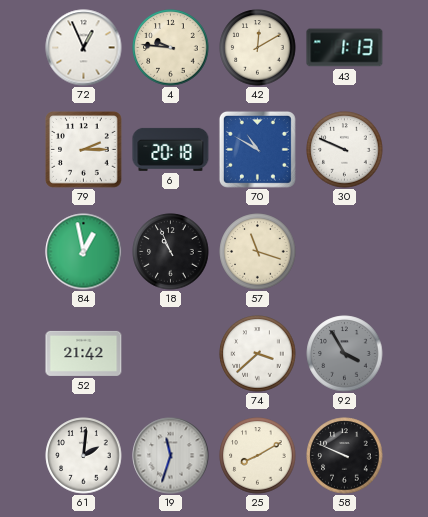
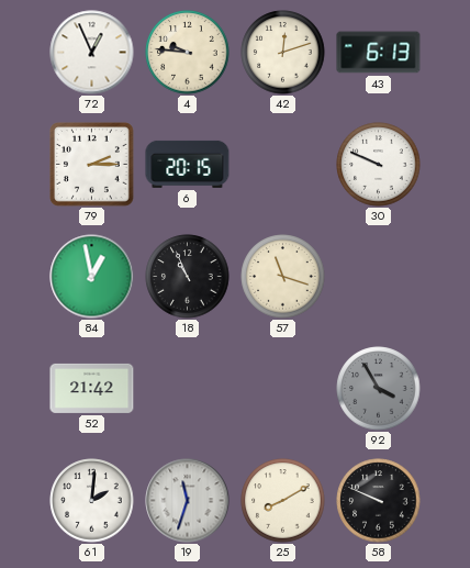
42: 12:10 -> 12:12
43: 1:13 -> 6:13
6: 20:18 -> 20:15
70: 10:50 -> none
74: 3:38 -> none
